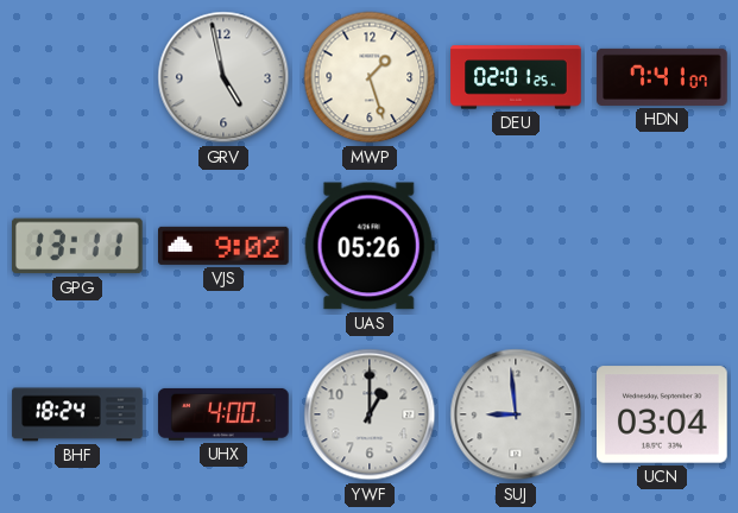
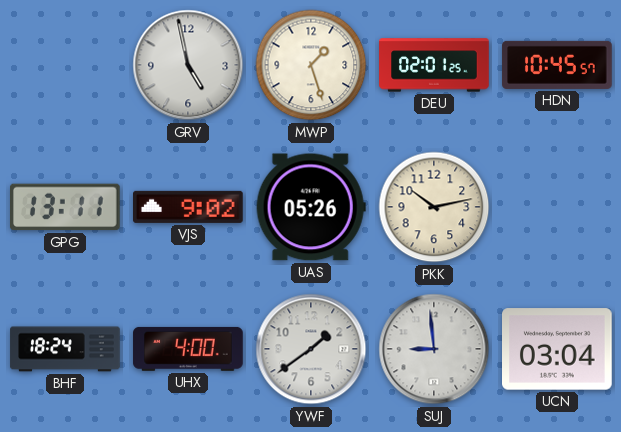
HDN: 7:41 -> 10:45
PKK: none -> 10:13
YWF: 1:00 -> 1:39
